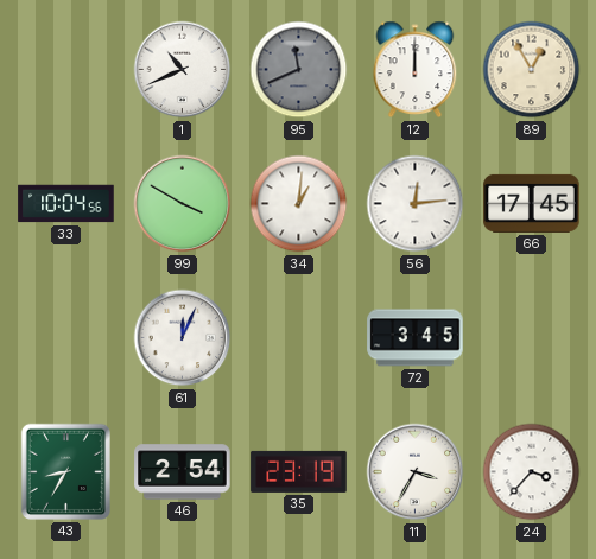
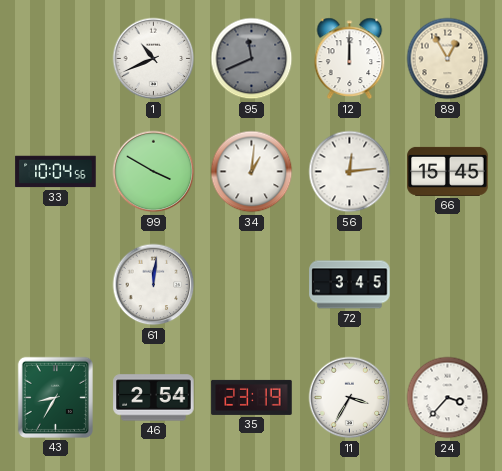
66: 17:45 -> 15:45
61: 12:04 -> 12:01
